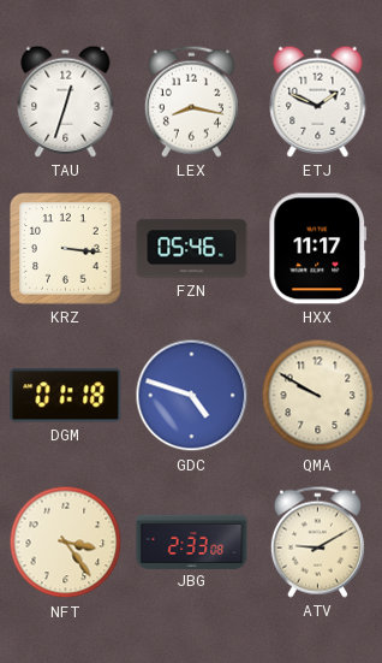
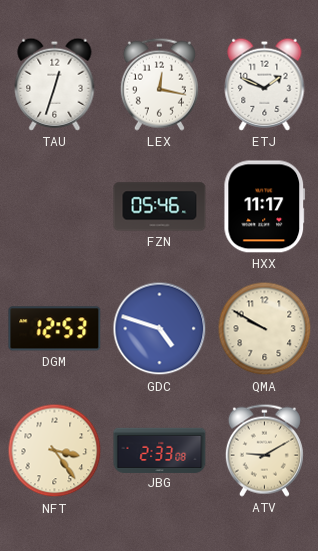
LEX: 8:17 -> 12:17
KRZ: 3:16 -> none
DGM: 01:18 -> 12:53
